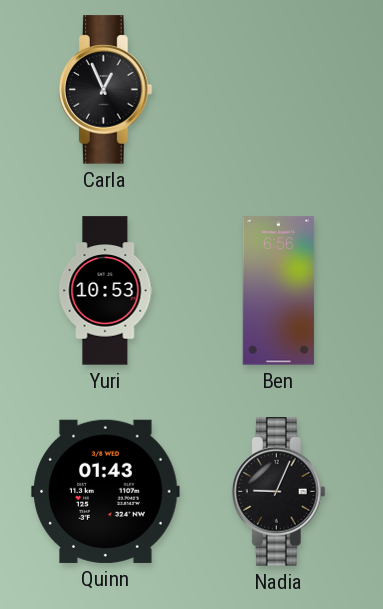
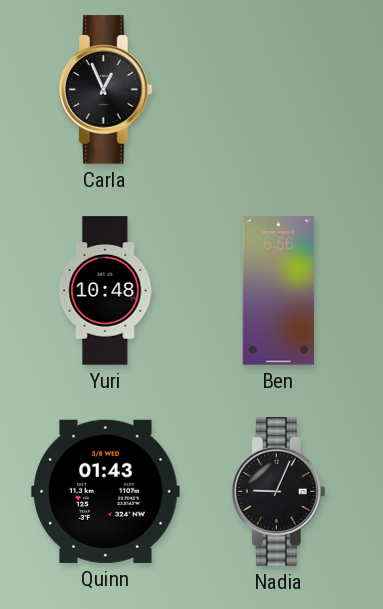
Yuri: 10:53 -> 10:48
